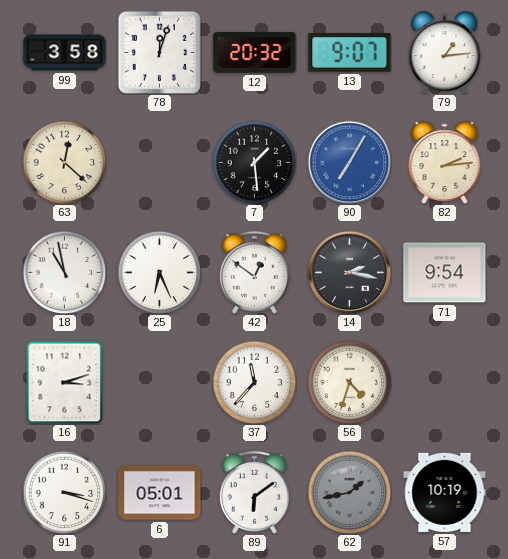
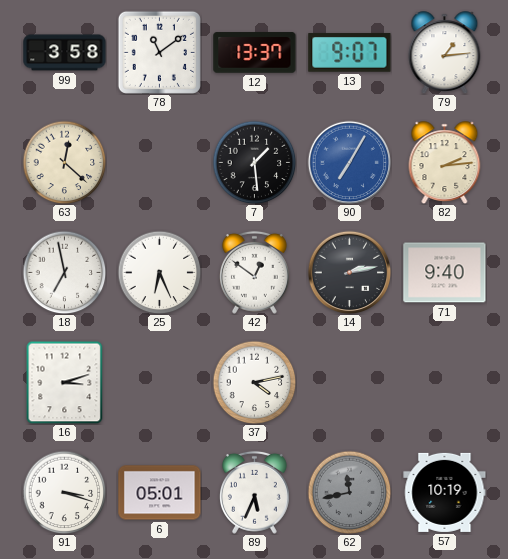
78: 12:03 -> 11:09
12: 20:32 -> 13:37
18: 10:58 -> 6:58
14: 2:17 -> 2:13
71: 9:54 -> 9:40
37: 11:37 -> 4:13
56: 4:33 -> none
89: 6:09 -> 5:34
62: 1:43 -> 11:43
